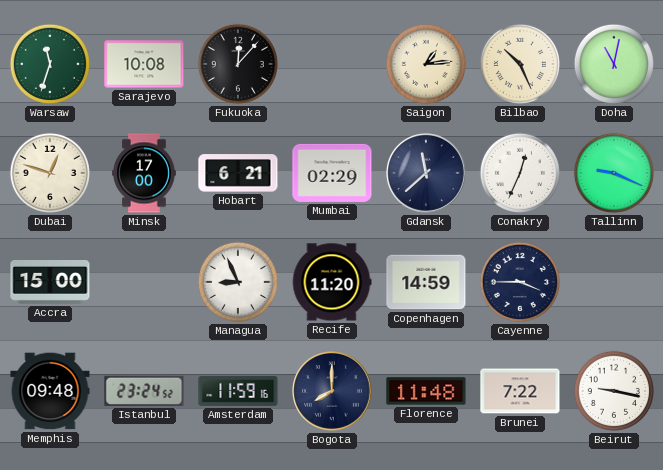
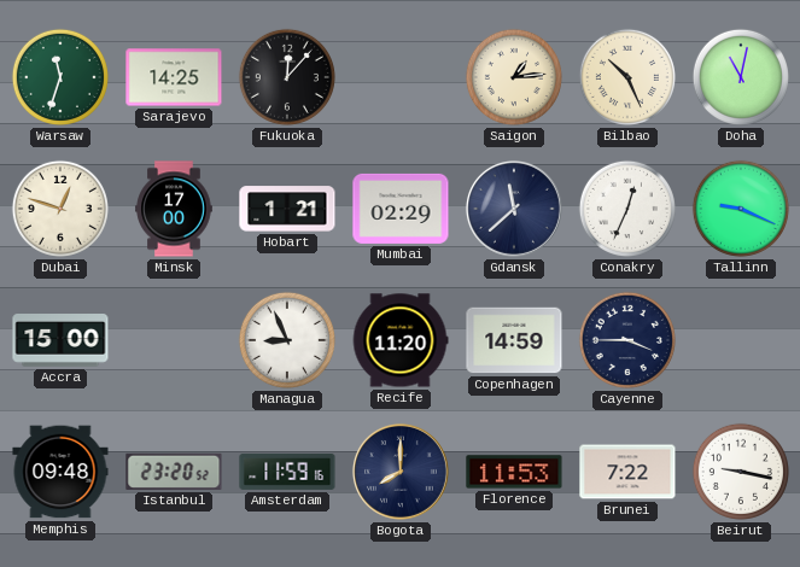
Sarajevo: 10:08 -> 14:25
Hobart: 6:21 -> 1:21
Istanbul: 23:24 -> 23:20
Florence: 11:48 -> 11:53
